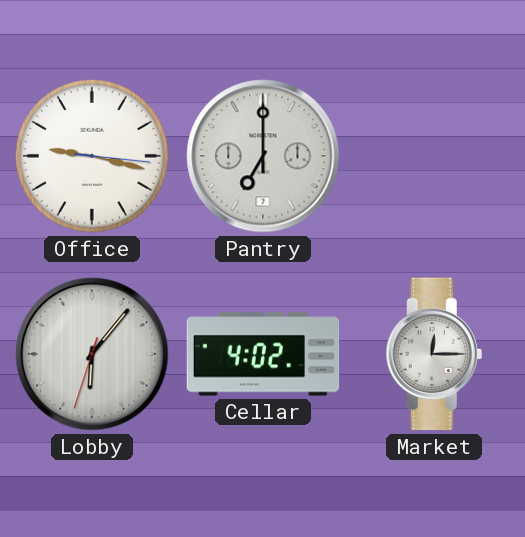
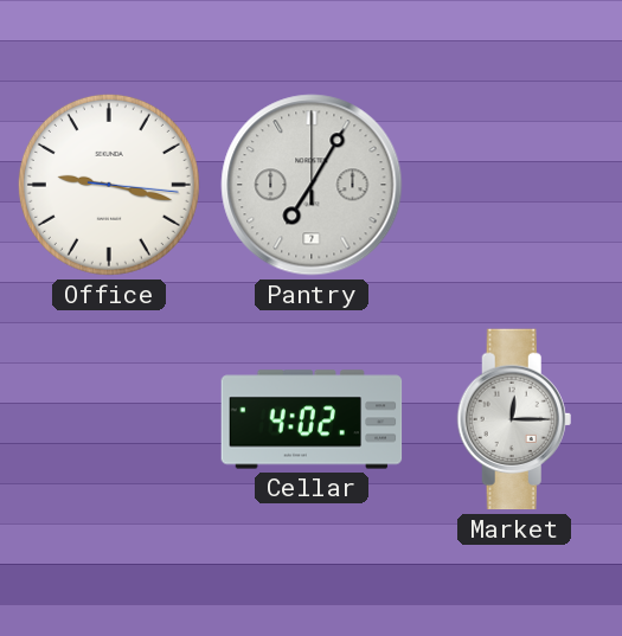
Pantry: 7:00 -> 7:05
Lobby: 6:06 -> none
